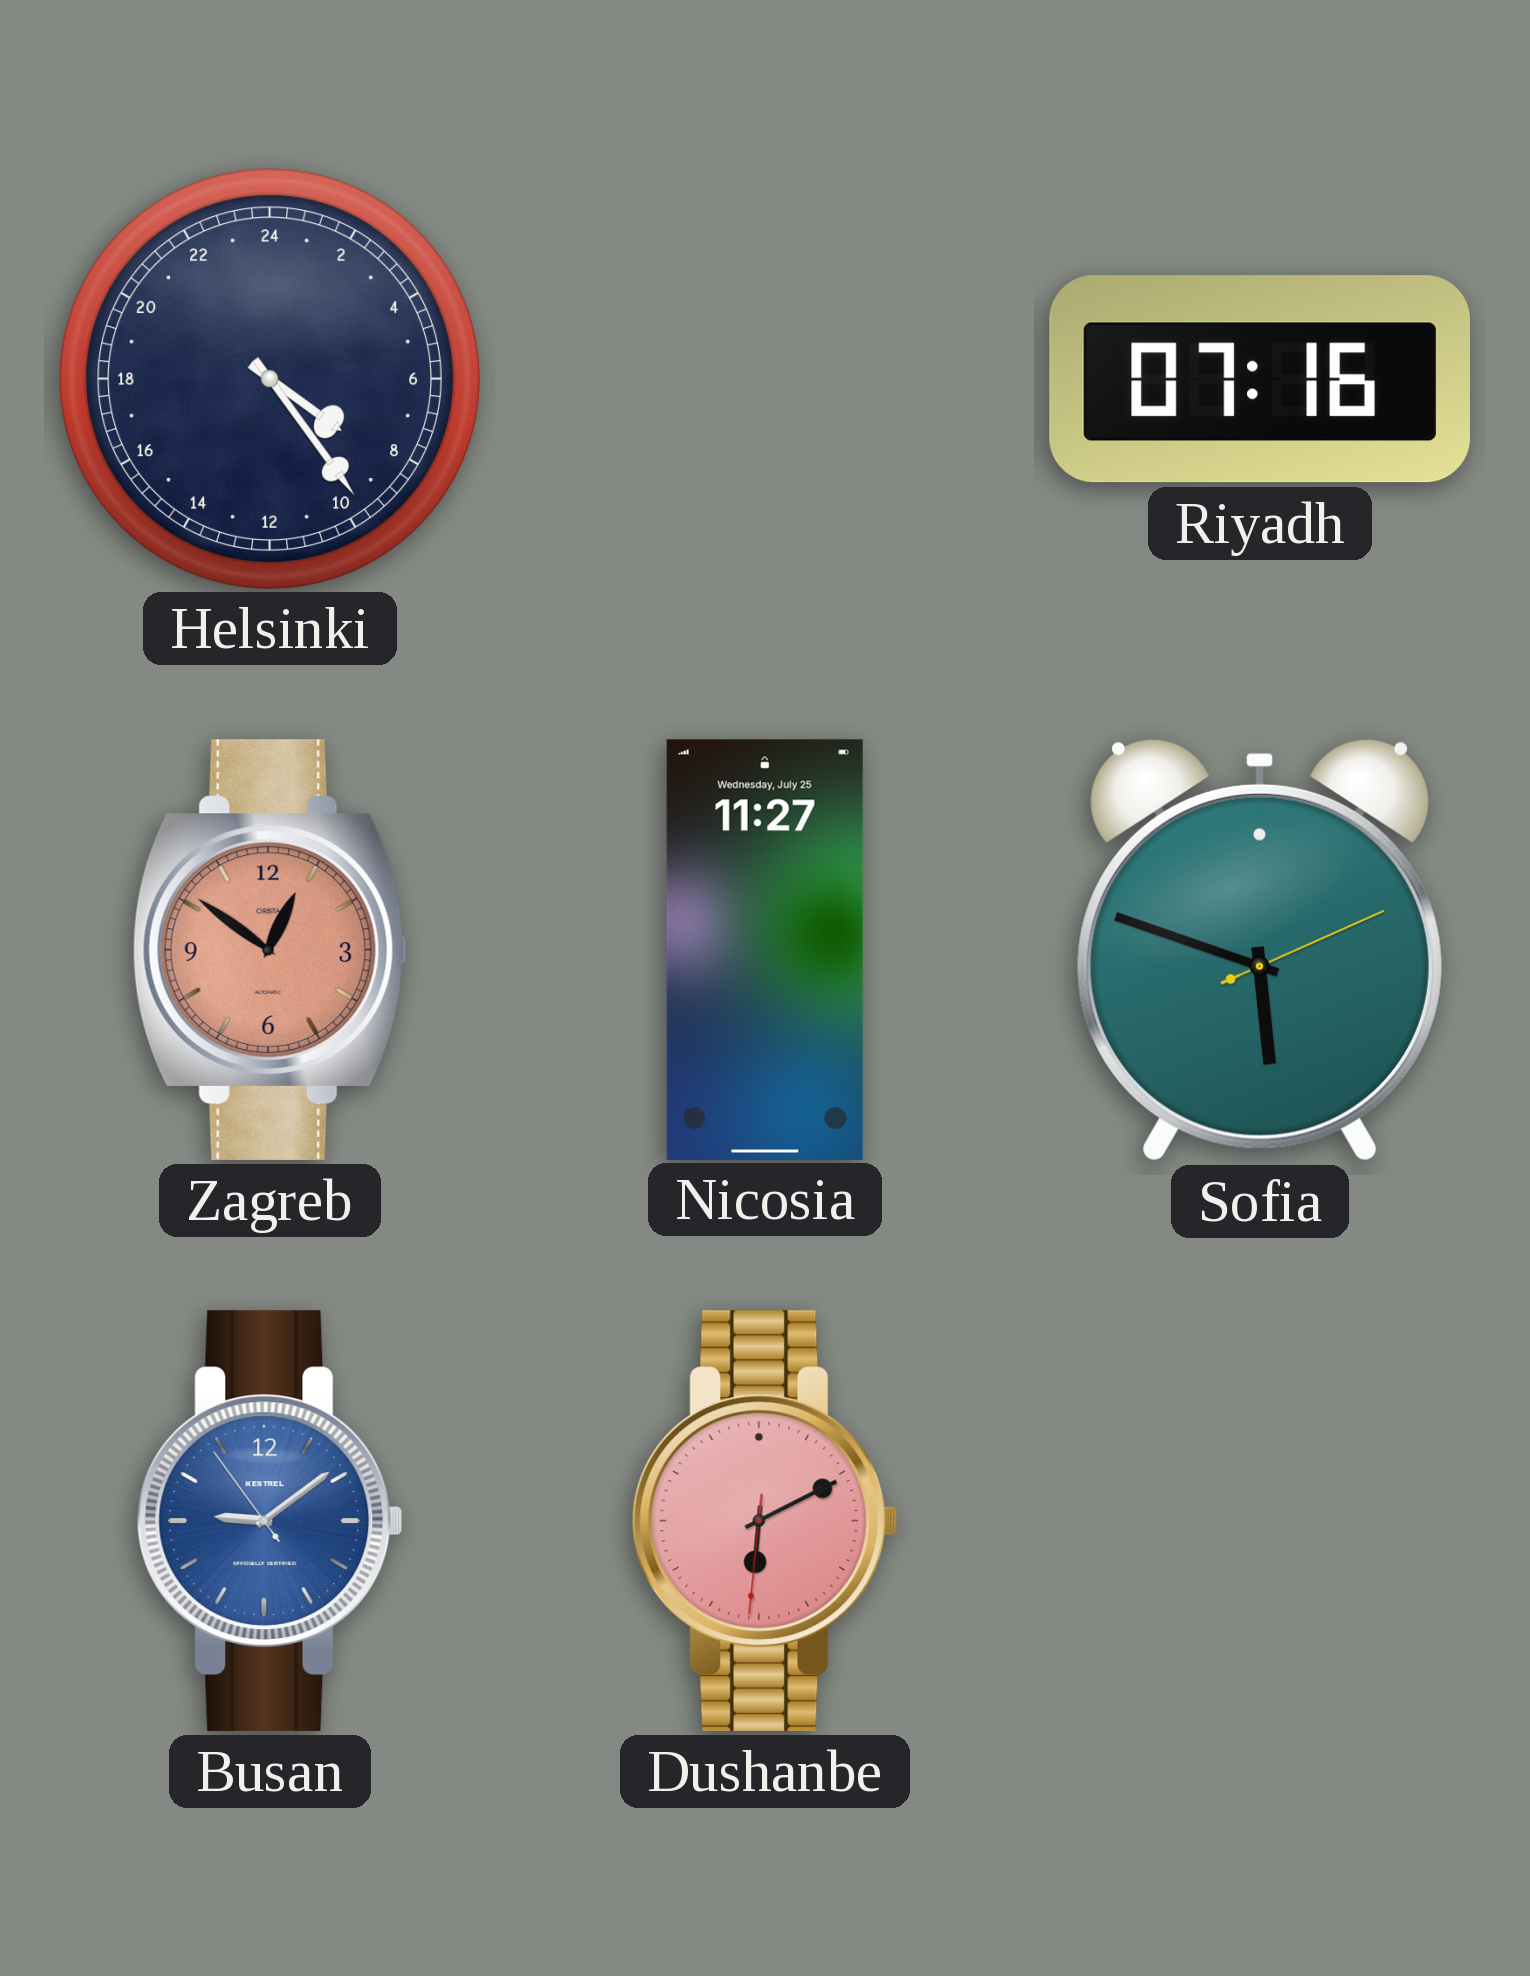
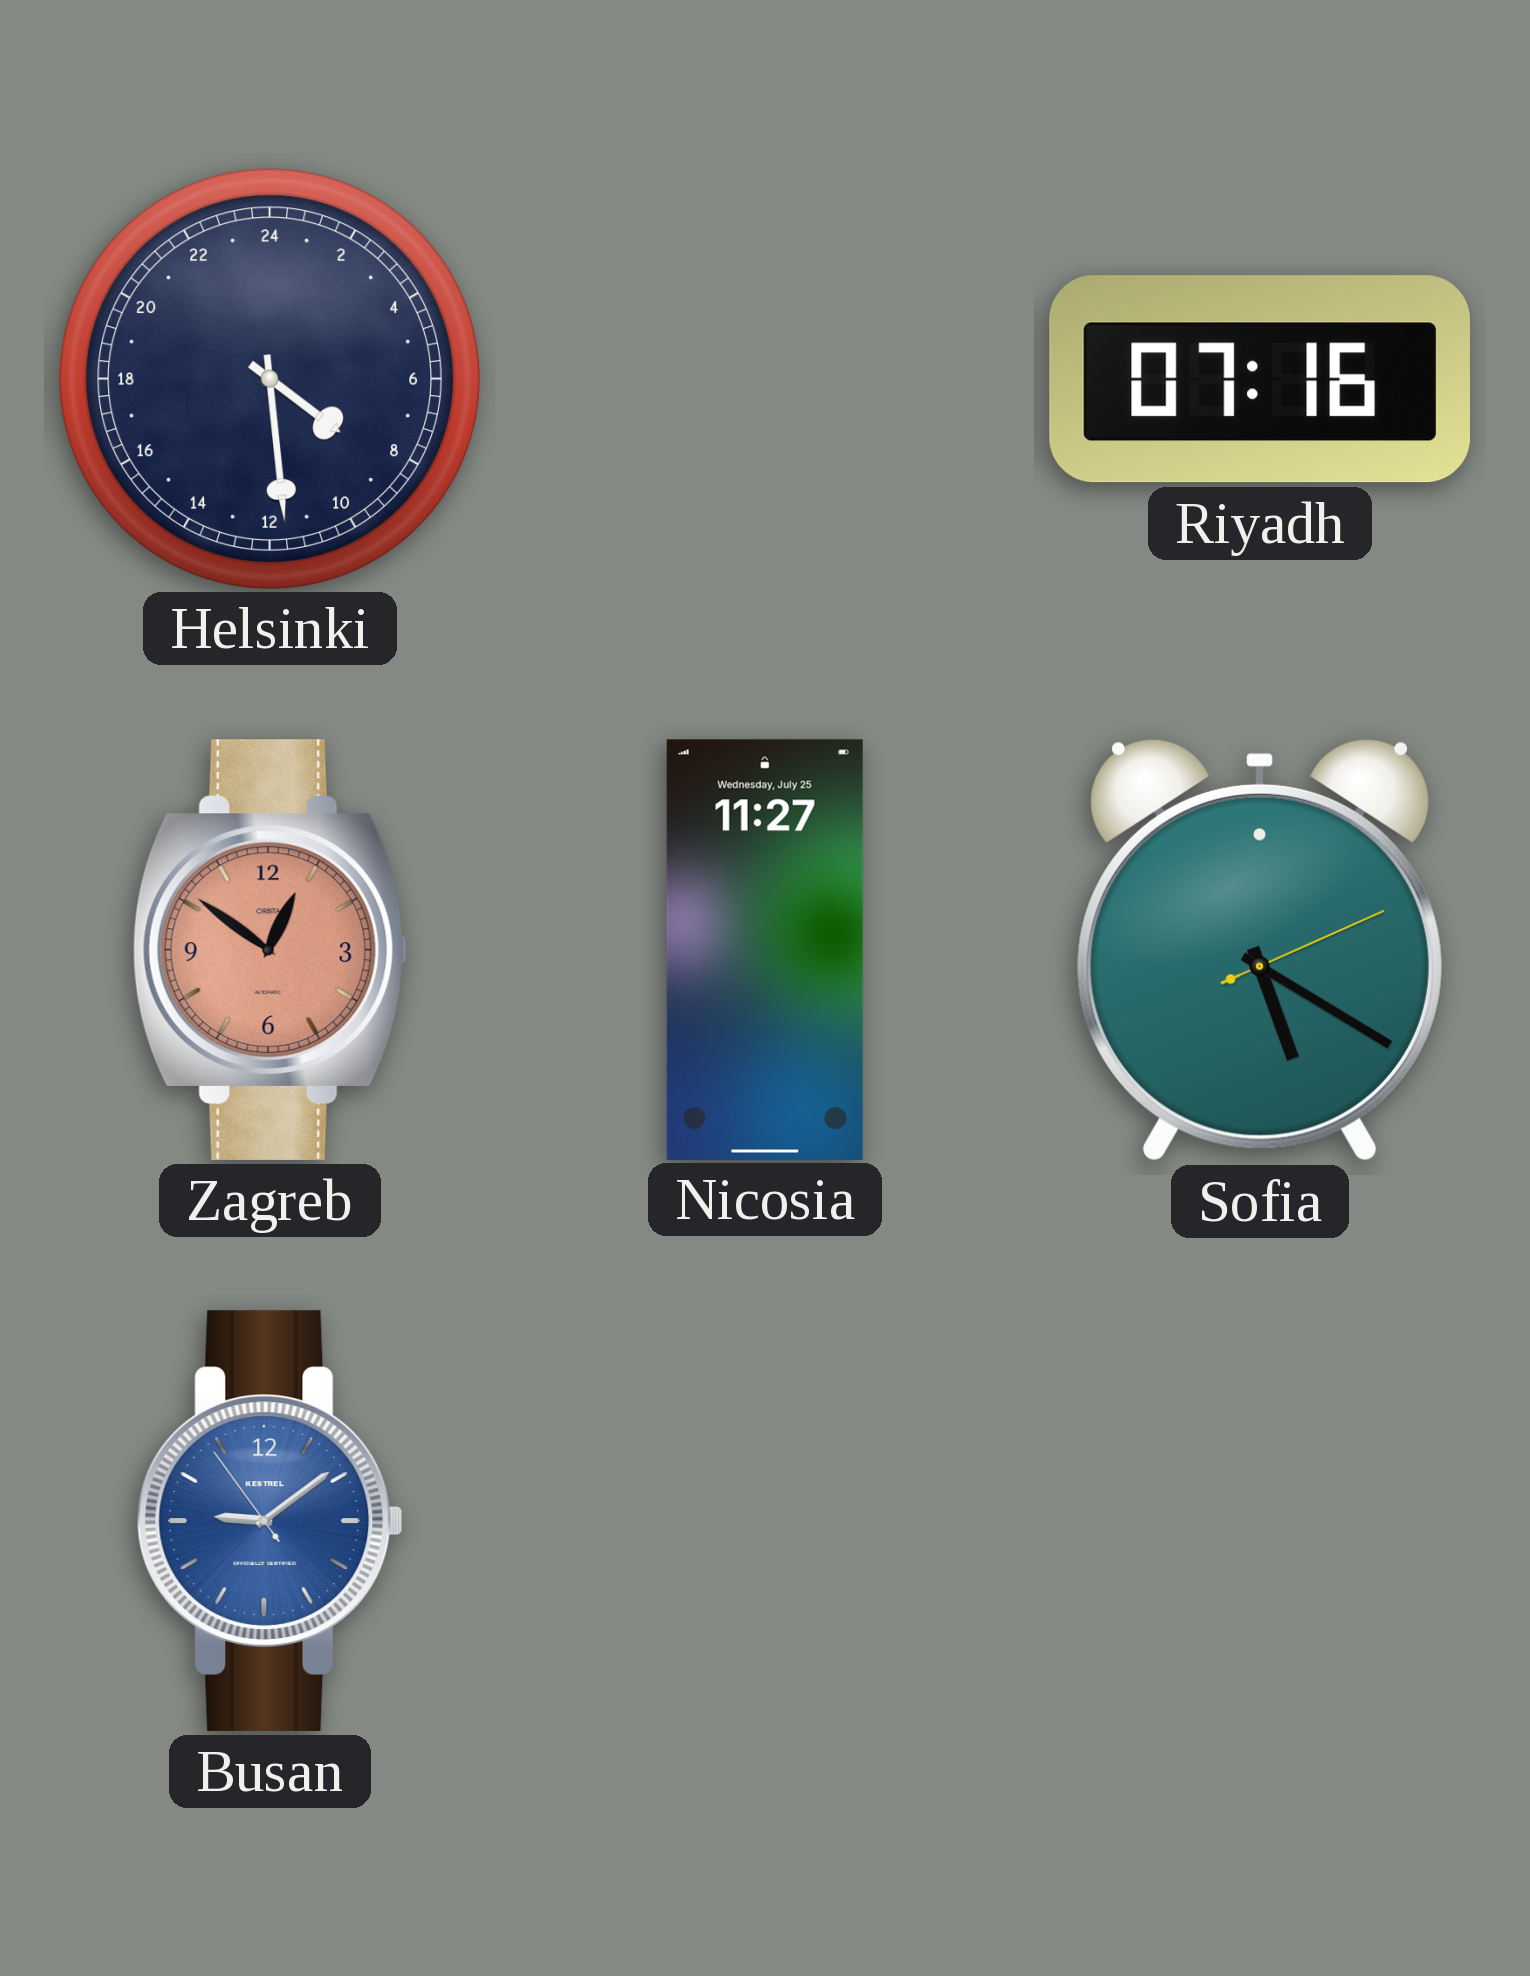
Helsinki: 8:24 -> 8:29
Sofia: 5:48 -> 5:20
Dushanbe: 6:10 -> none
